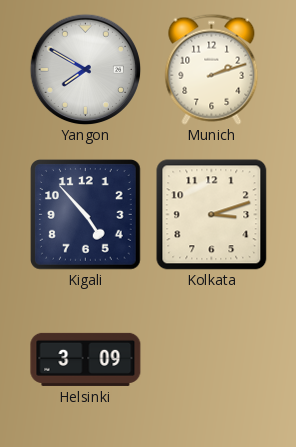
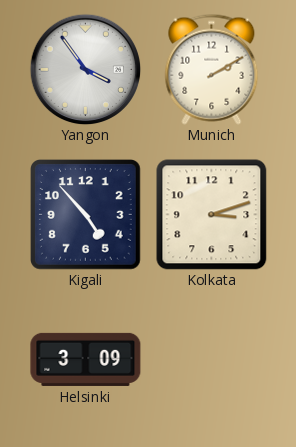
Yangon: 7:50 -> 3:54
Munich: 2:12 -> 2:10
